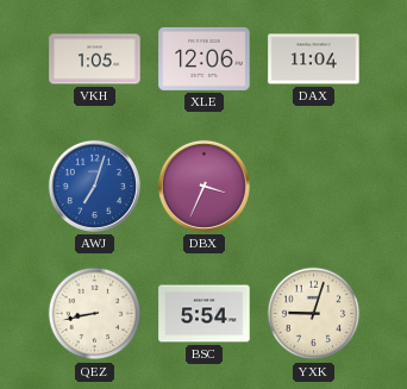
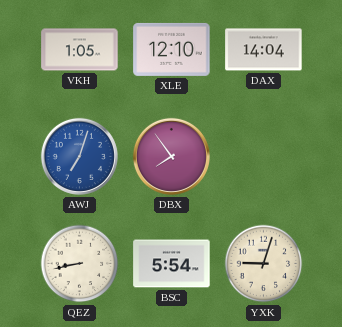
XLE: 12:06 -> 12:10
DAX: 11:04 -> 14:04
DBX: 3:34 -> 7:54
